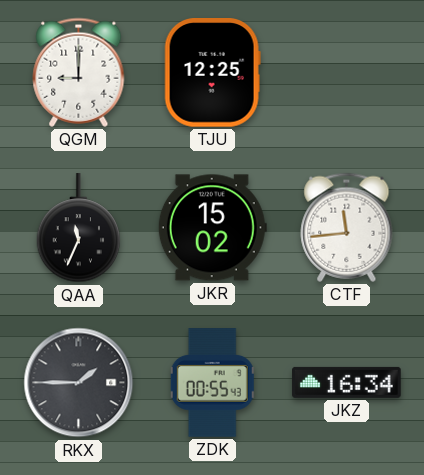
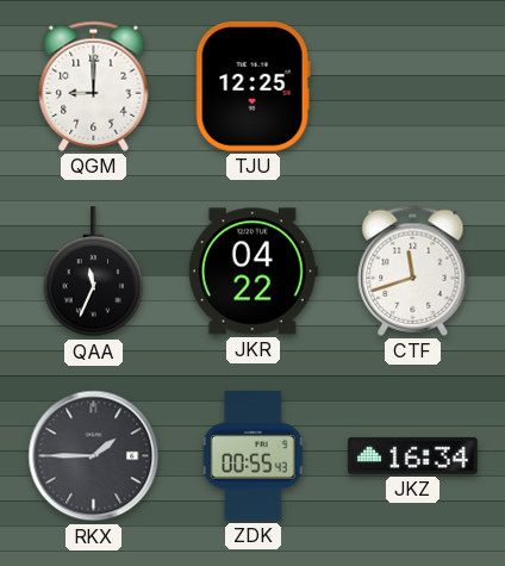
JKR: 15:02 -> 04:22
CTF: 11:44 -> 11:42
